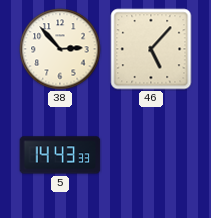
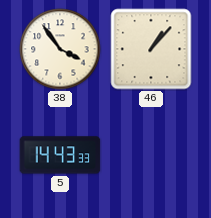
38: 2:53 -> 3:54
46: 5:07 -> 1:07
